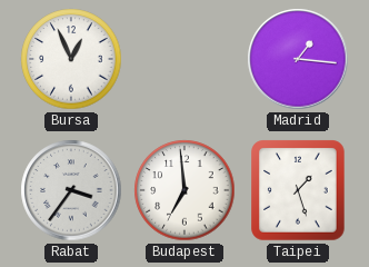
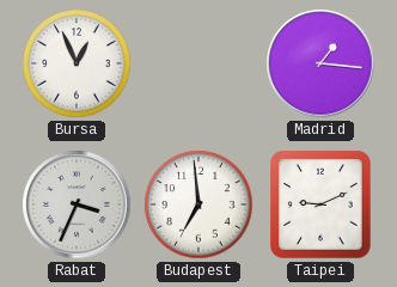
Rabat: 3:36 -> 3:34
Taipei: 1:27 -> 9:11
